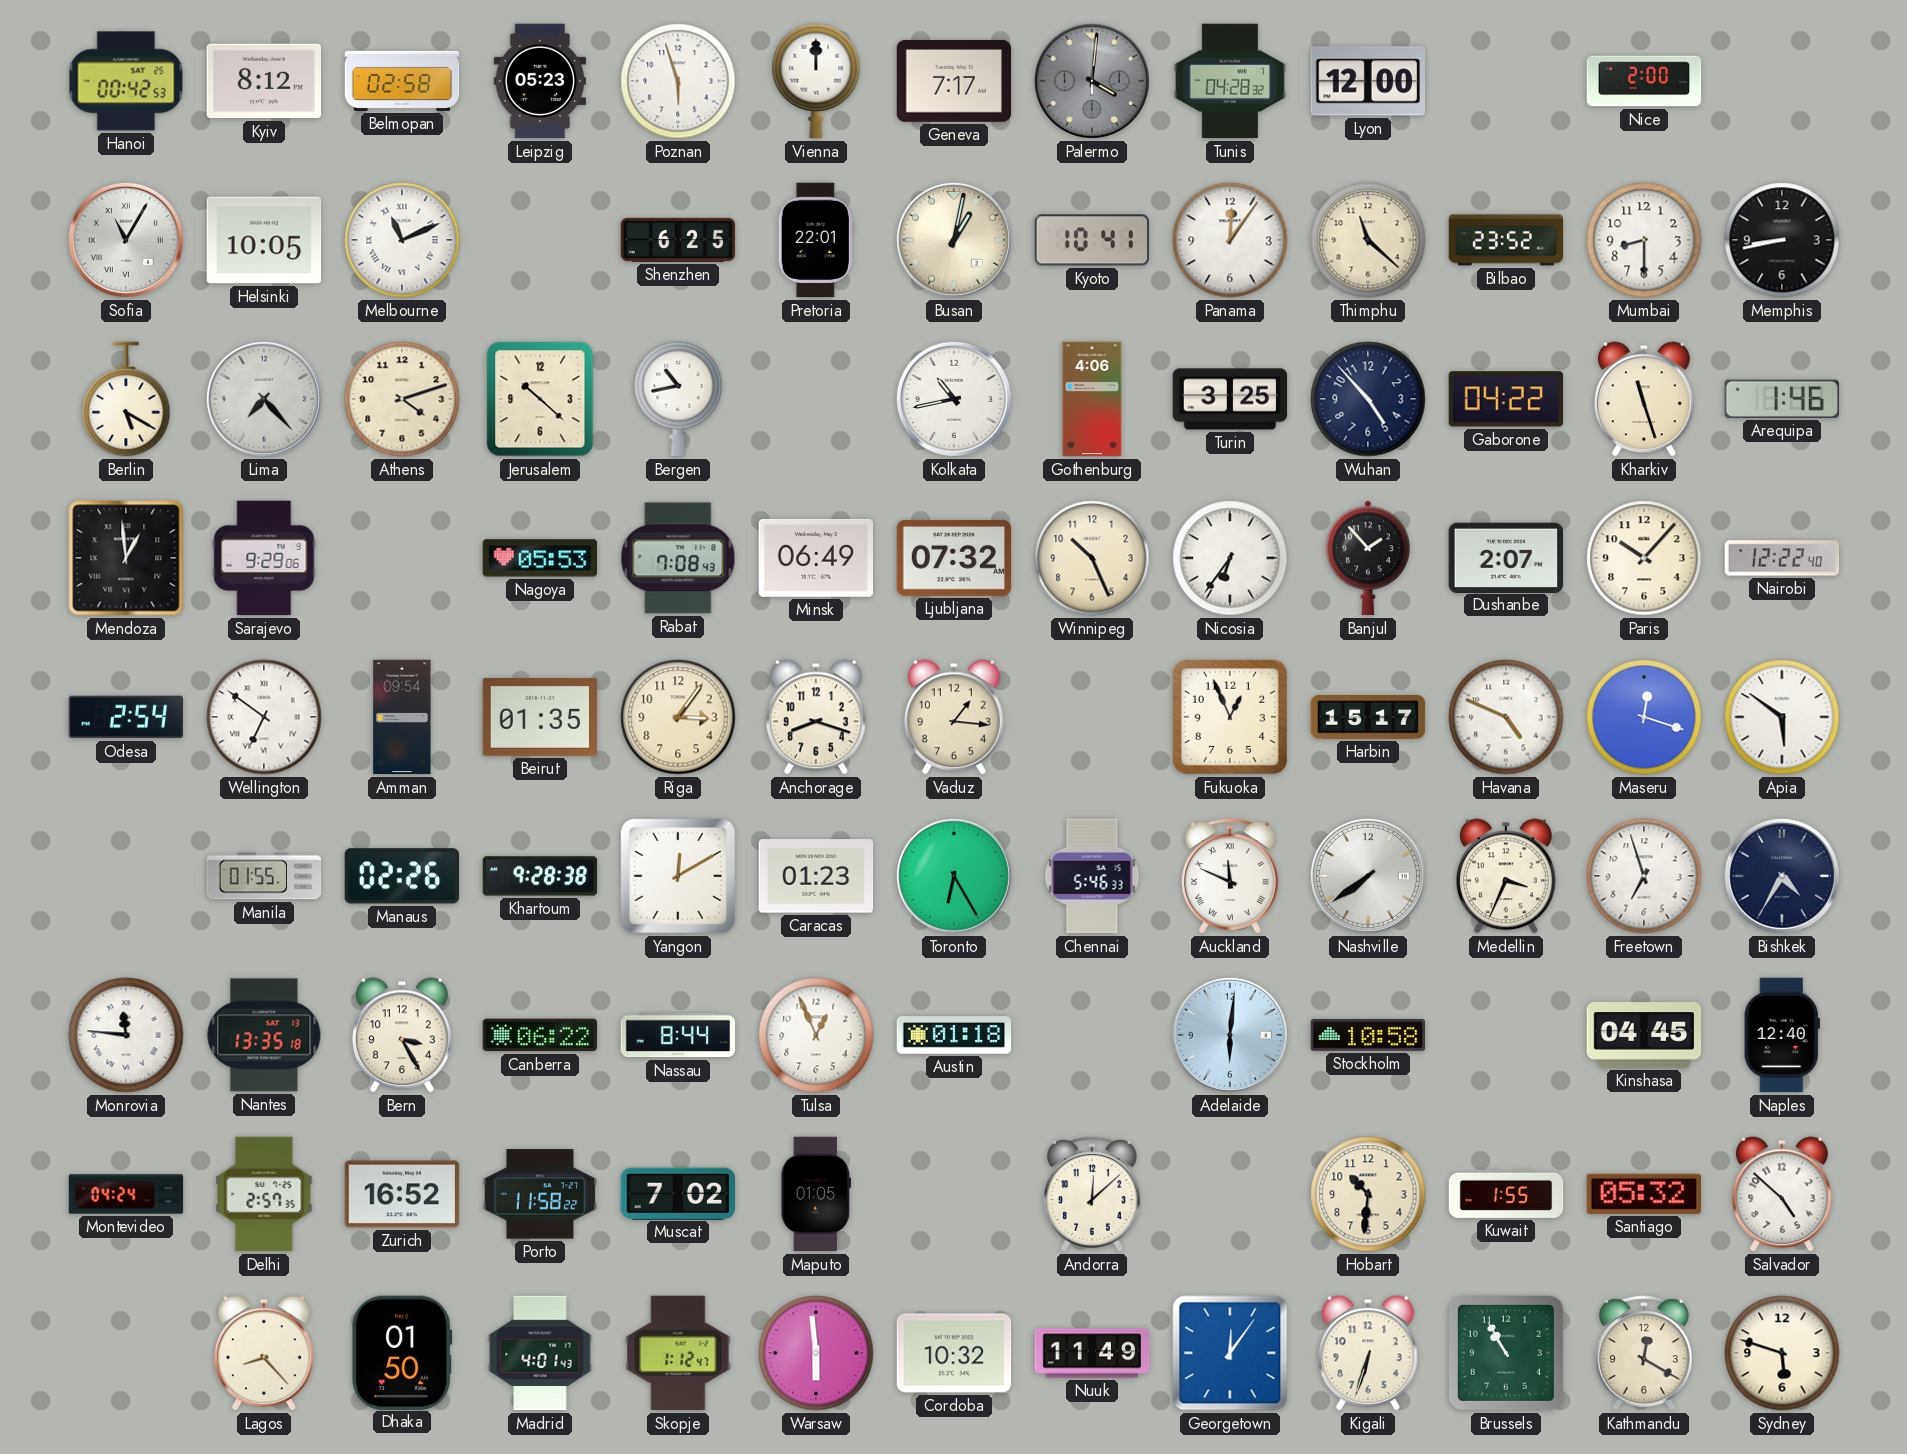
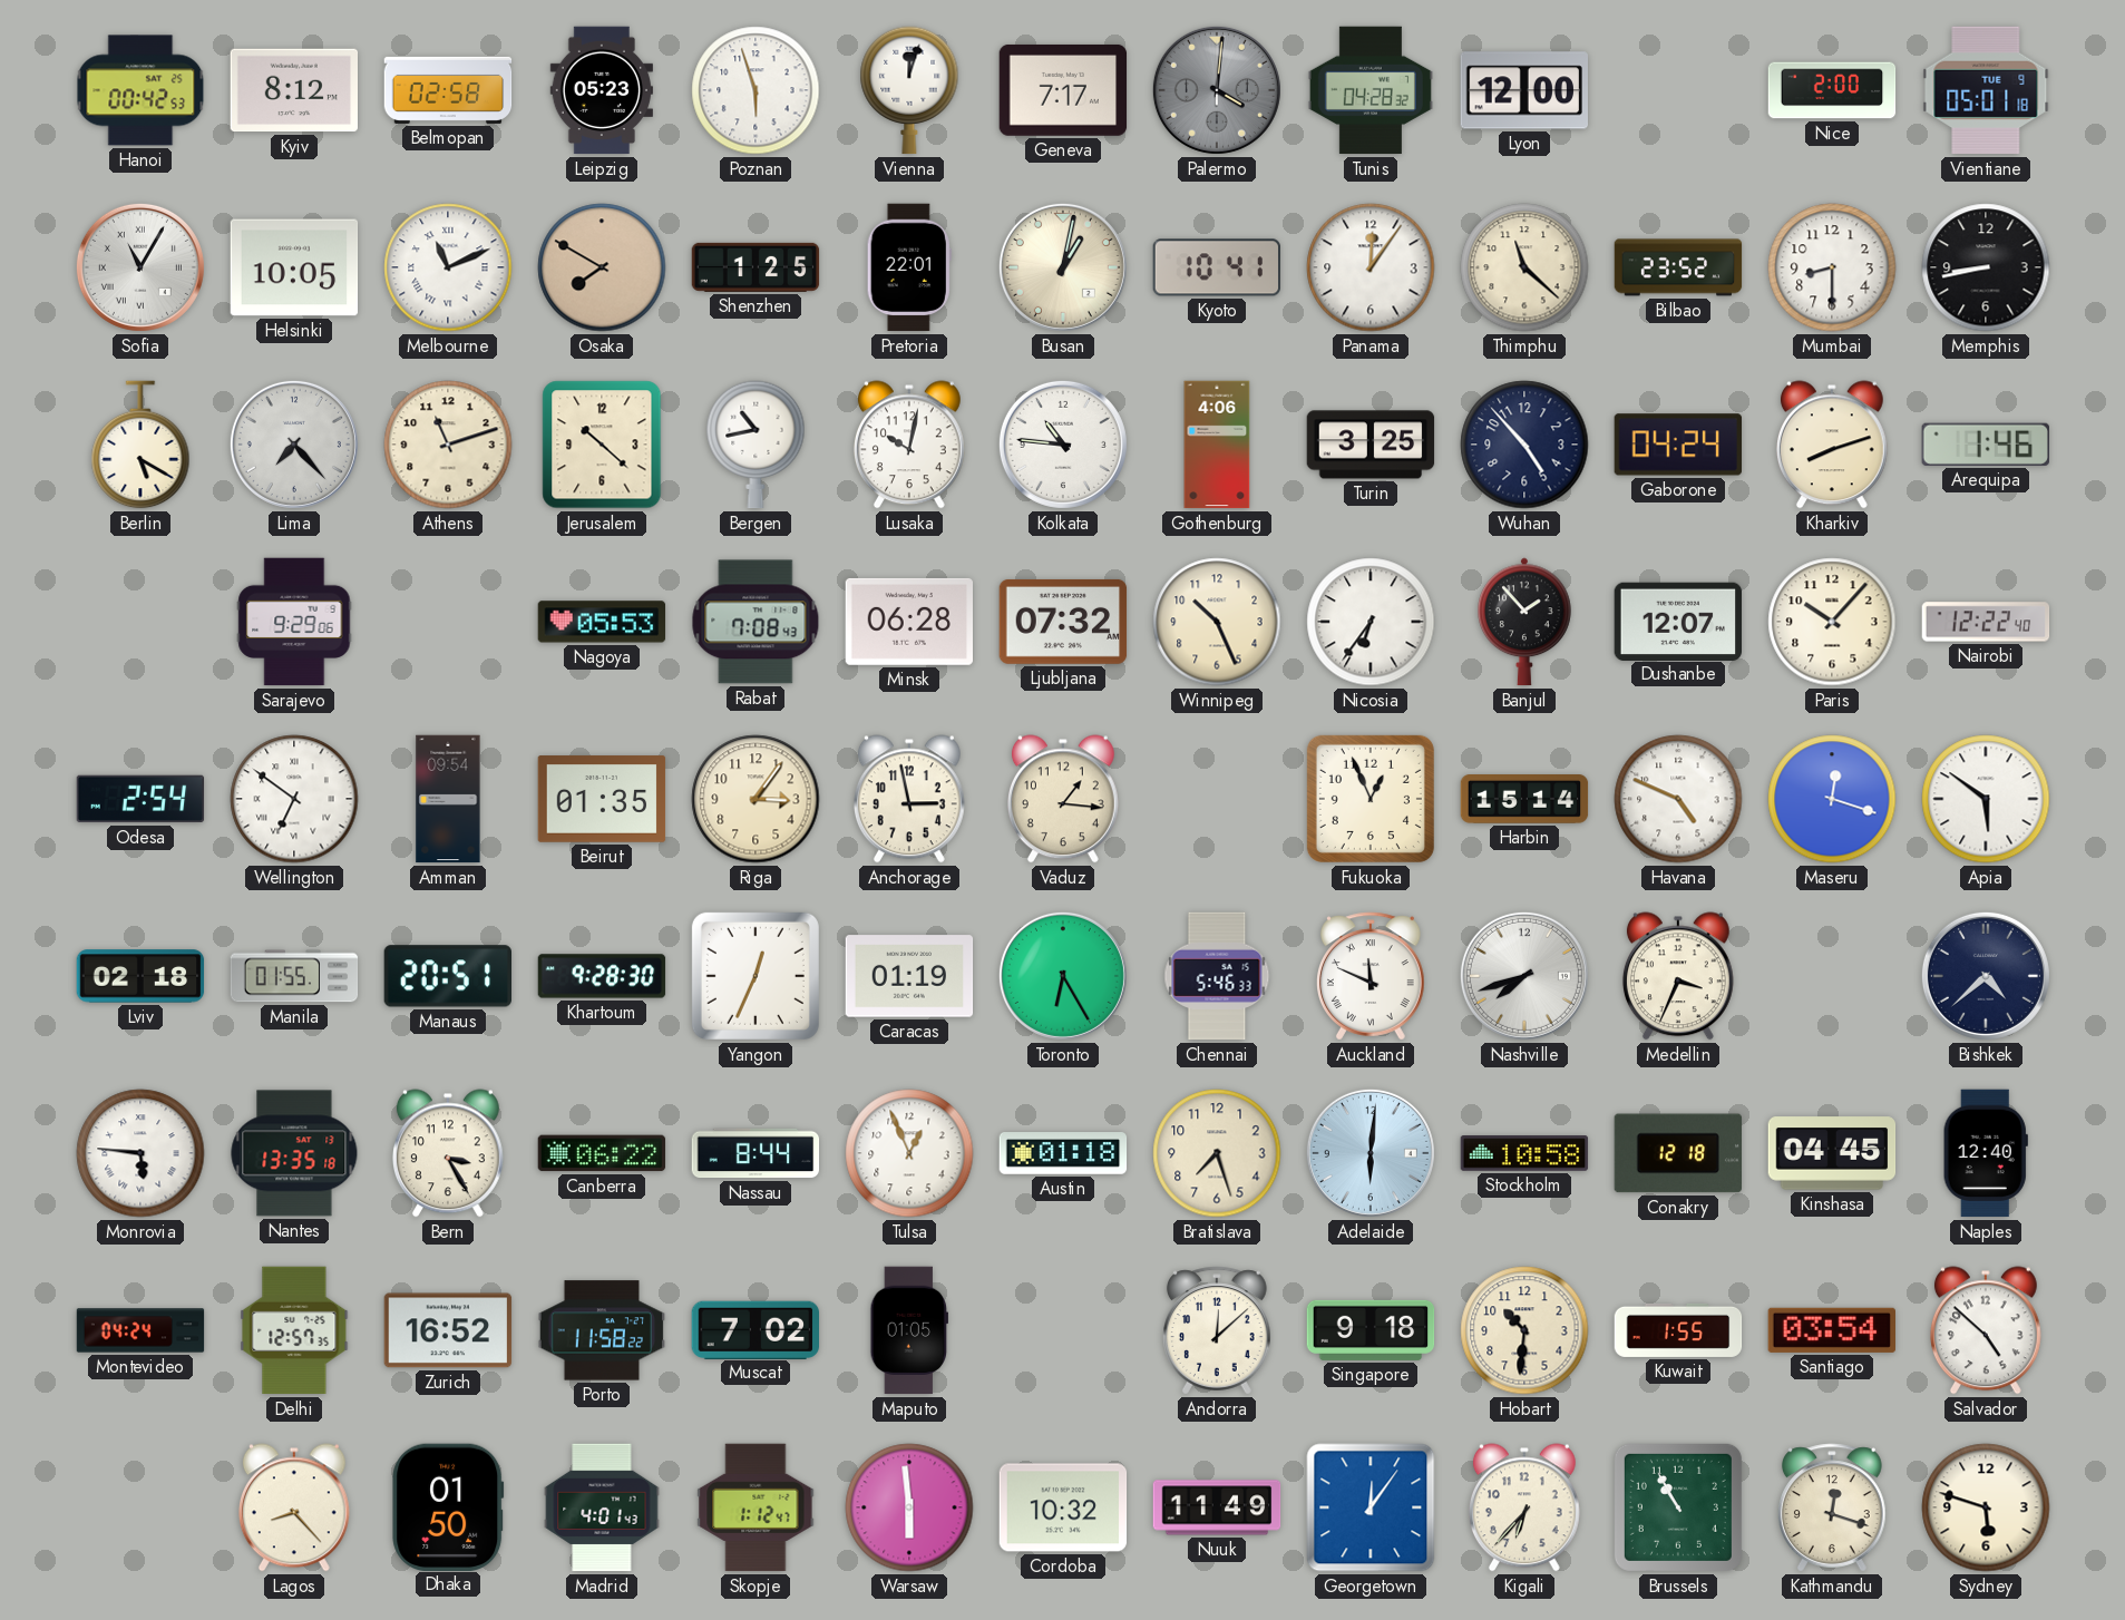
Vienna: 12:00 -> 12:03
Vientiane: none -> 05:01
Osaka: none -> 7:50
Shenzhen: 6:25 -> 1:25
Athens: 4:12 -> 11:12
Lusaka: none -> 10:02
Kolkata: 10:43 -> 10:46
Gaborone: 04:22 -> 04:24
Kharkiv: 11:27 -> 8:12
Mendoza: 12:59 -> none
Minsk: 06:49 -> 06:28
Dushanbe: 2:07 -> 12:07
Anchorage: 8:18 -> 2:58
Harbin: 15:17 -> 15:14
Lviv: none -> 02:18
Manaus: 02:26 -> 20:51
Khartoum: 9:28:38 -> 9:28:30
Yangon: 12:10 -> 12:34
Caracas: 01:23 -> 01:19
Nashville: 7:39 -> 7:42
Freetown: 6:57 -> none
Bishkek: 4:35 -> 4:38
Monrovia: 11:46 -> 5:46
Bratislava: none -> 7:27
Conakry: none -> 12:18
Delhi: 2:57 -> 12:57
Singapore: none -> 9:18
Santiago: 05:32 -> 03:54
Kigali: 6:33 -> 6:37
Kathmandu: 12:20 -> 12:18
